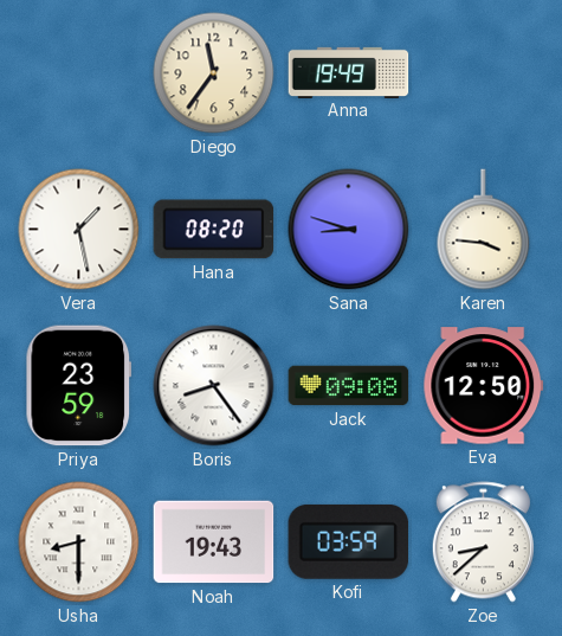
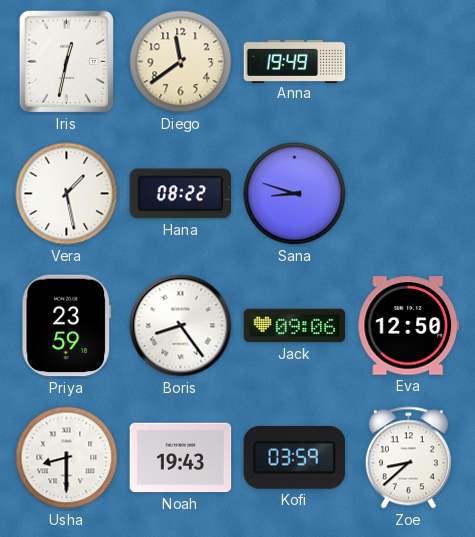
Iris: none -> 12:32
Diego: 11:36 -> 11:39
Hana: 08:20 -> 08:22
Karen: 3:46 -> none
Jack: 09:08 -> 09:06
